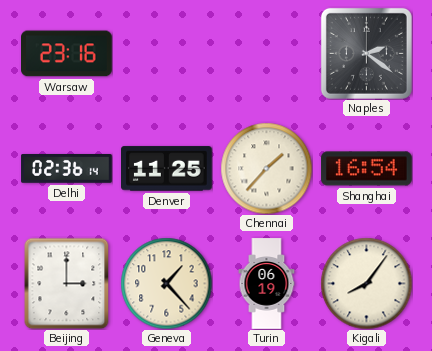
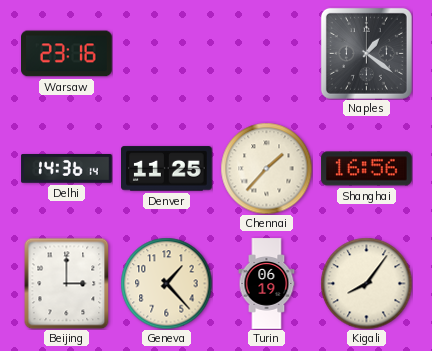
Naples: 2:21 -> 1:21
Delhi: 02:36 -> 14:36
Shanghai: 16:54 -> 16:56
